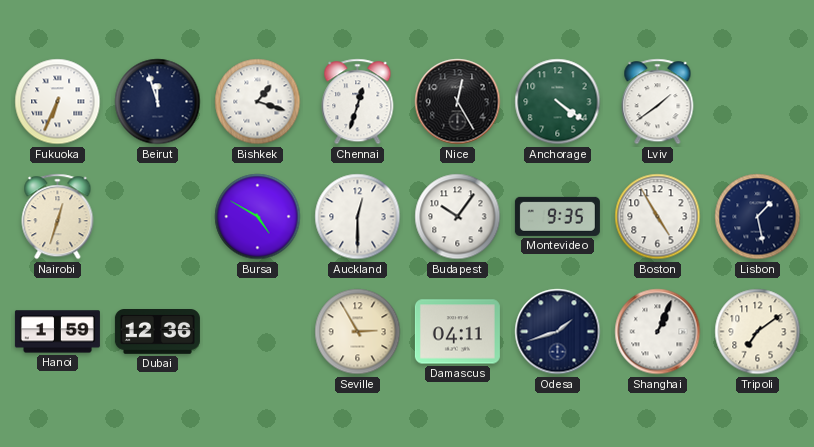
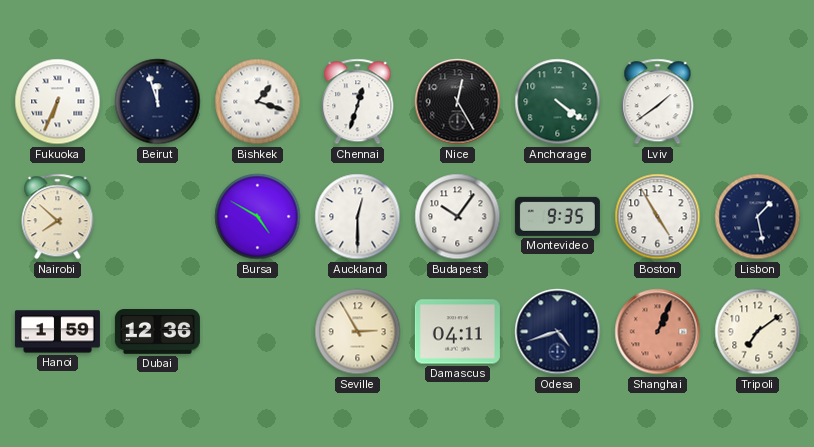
Nairobi: 12:33 -> 7:52
Odesa: 1:42 -> 4:42
Shanghai dial: white -> salmon
